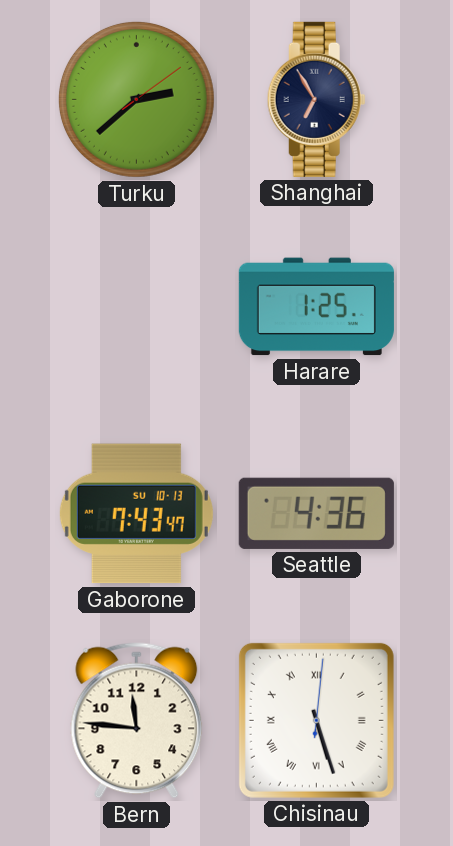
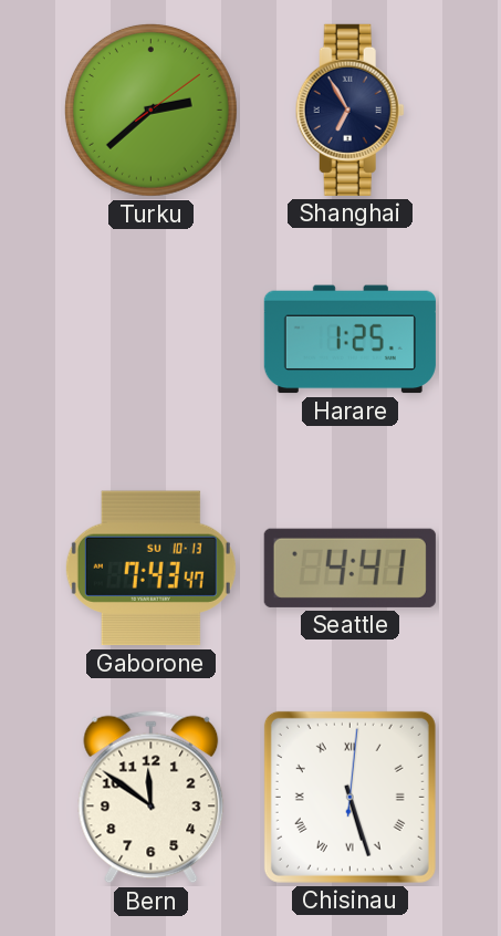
Seattle: 4:36 -> 4:41
Bern: 11:46 -> 11:51
